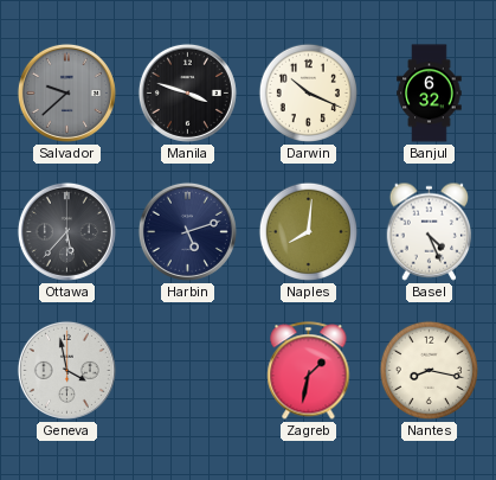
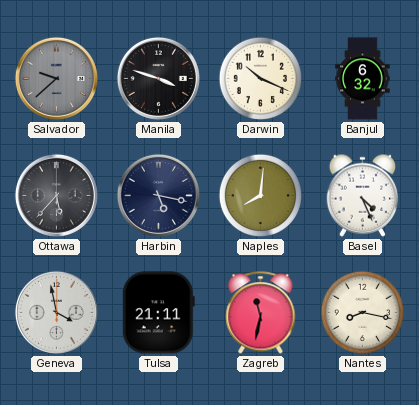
Harbin: 5:12 -> 5:17
Tulsa: none -> 21:11
Zagreb: 1:32 -> 11:32
